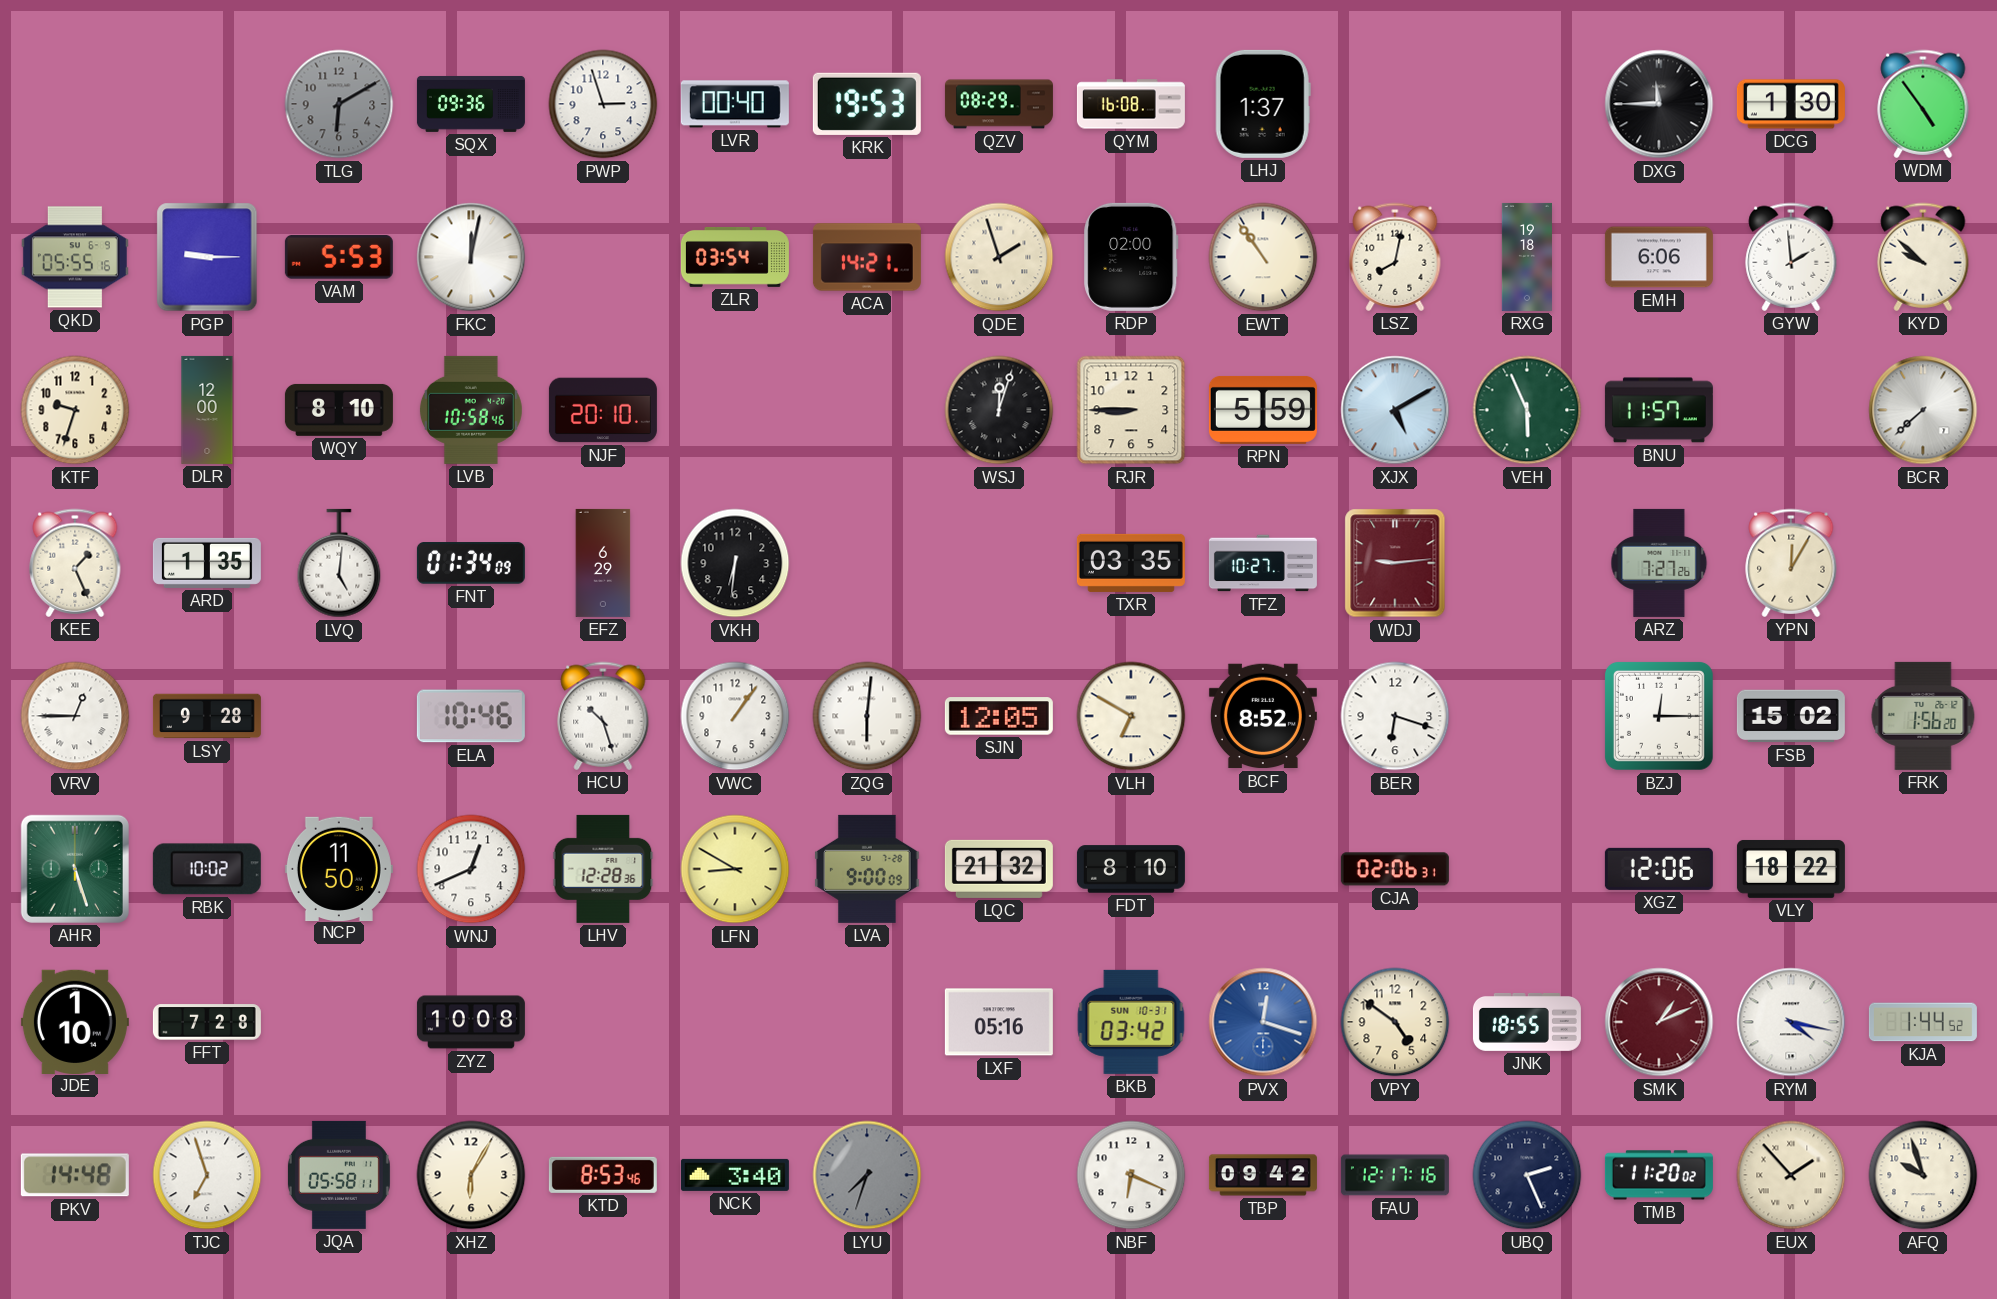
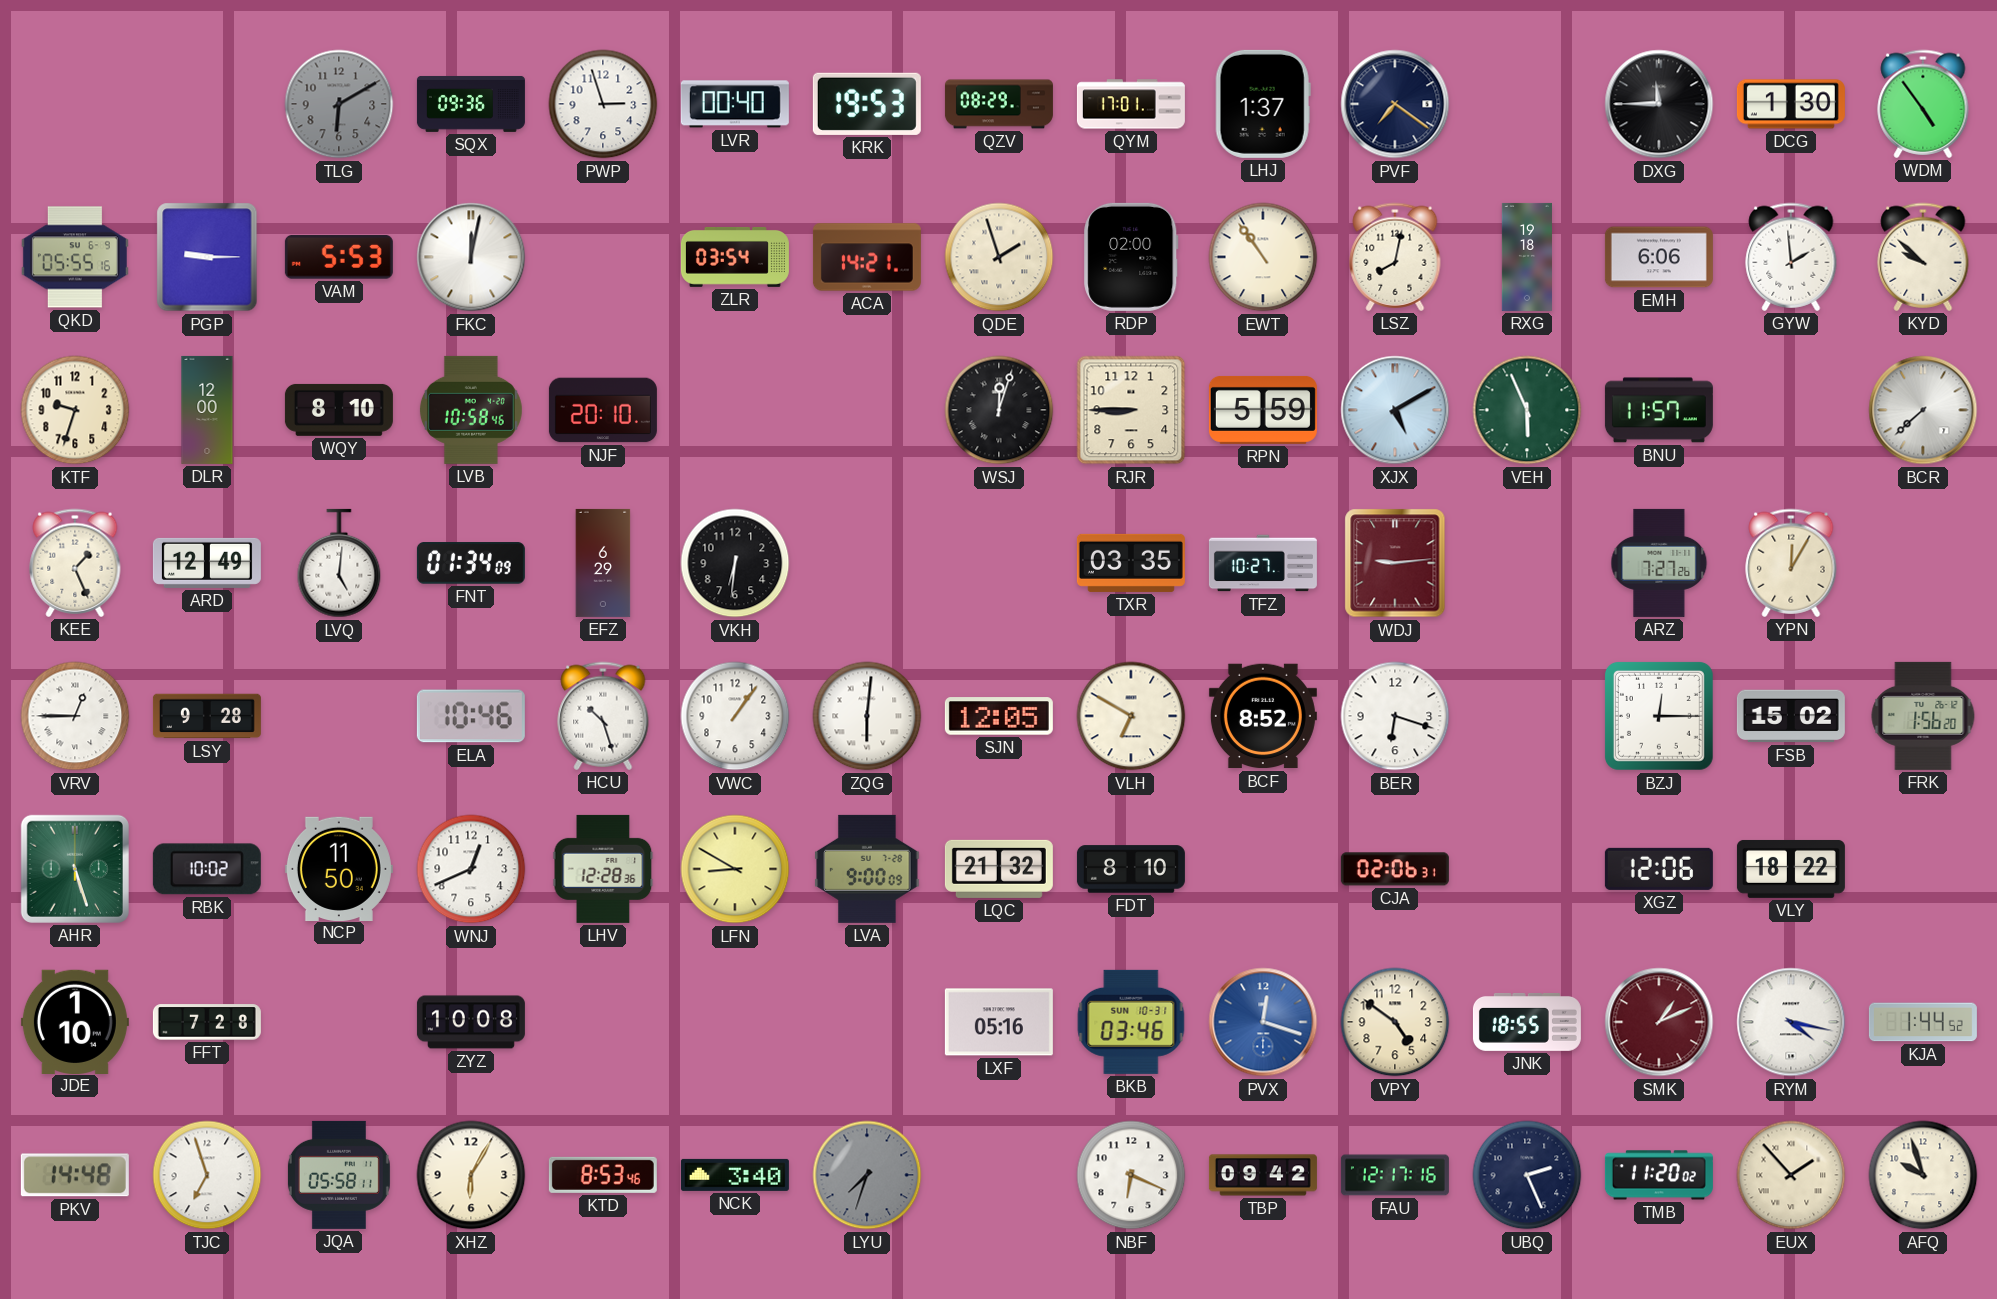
QYM: 16:08 -> 17:01
PVF: none -> 7:21
ARD: 1:35 -> 12:49
BKB: 03:42 -> 03:46
